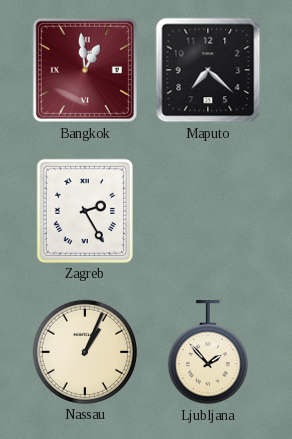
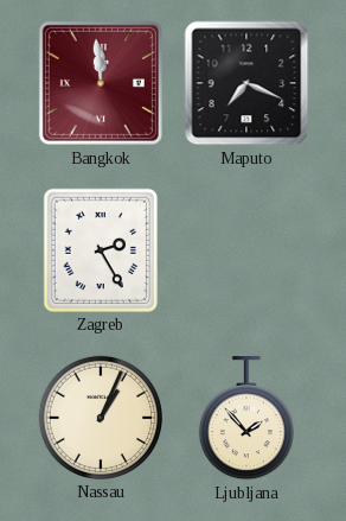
Bangkok: 12:59 -> 11:59
Maputo: 7:22 -> 7:19
